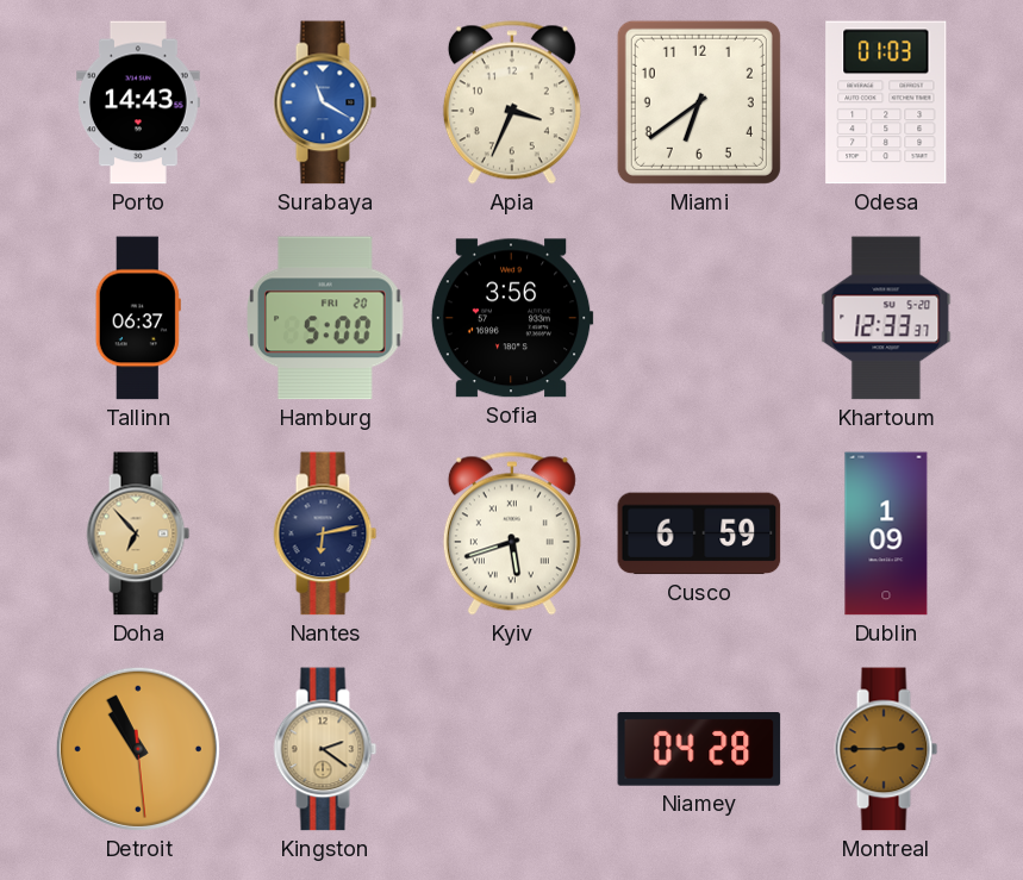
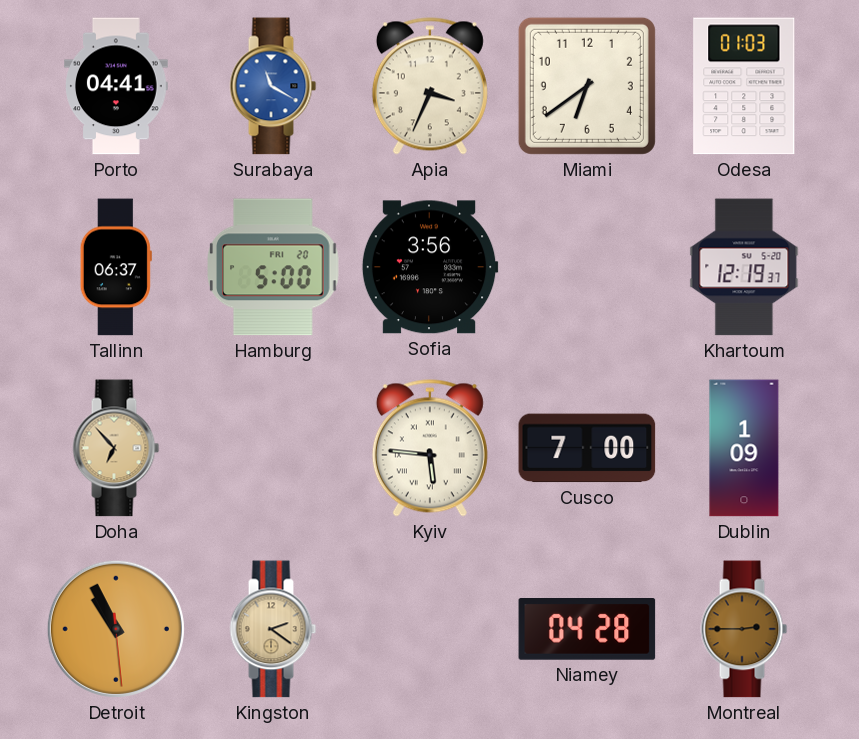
Porto: 14:43 -> 04:41
Khartoum: 12:33 -> 12:19
Nantes: 6:13 -> none
Kyiv: 5:42 -> 5:46
Cusco: 6:59 -> 7:00
